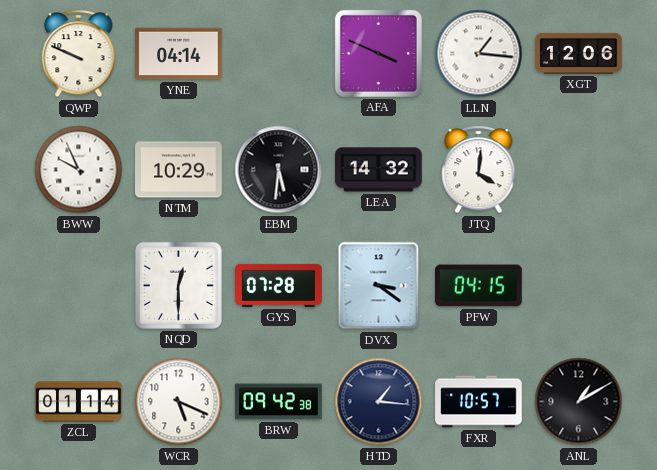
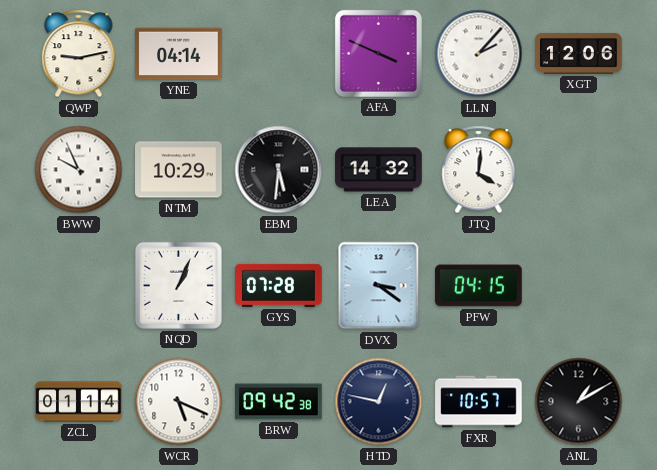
QWP: 9:49 -> 9:13
LLN: 1:16 -> 2:07
NQD: 12:30 -> 1:04
HTD: 1:16 -> 12:47
